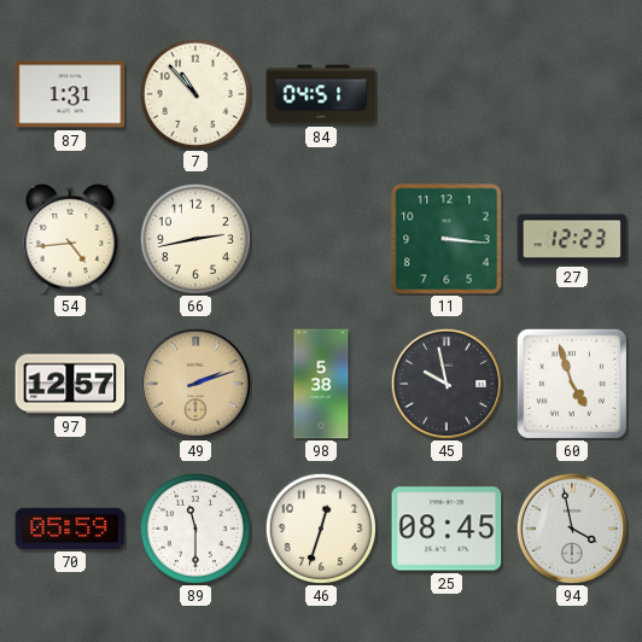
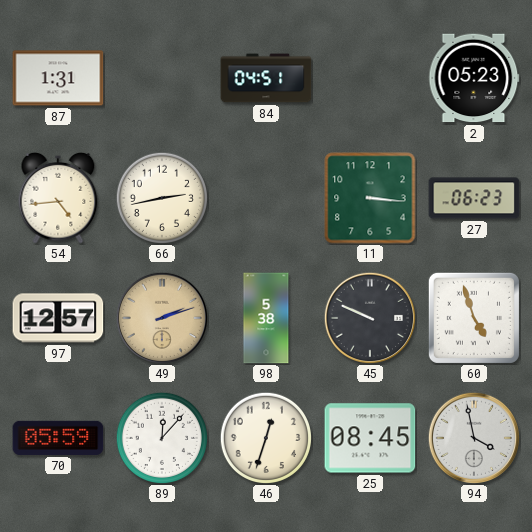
7: 10:53 -> none
2: none -> 05:23
27: 12:23 -> 06:23
45: 9:58 -> 9:49
89: 11:30 -> 12:07
